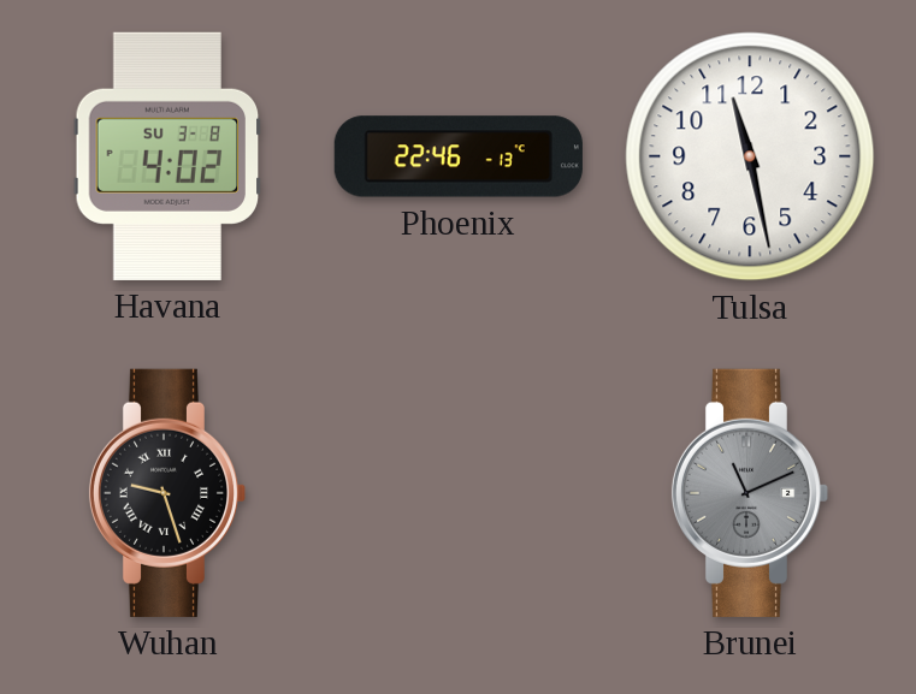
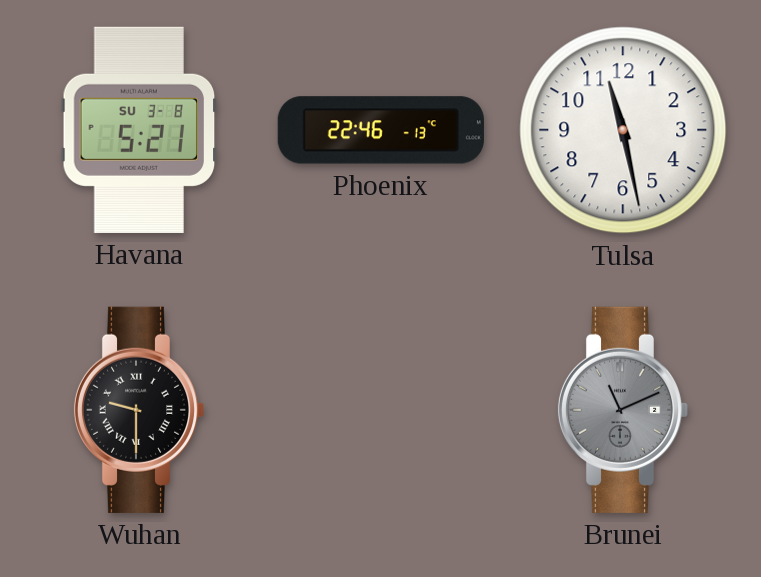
Havana: 4:02 -> 5:21
Wuhan: 9:27 -> 9:30
